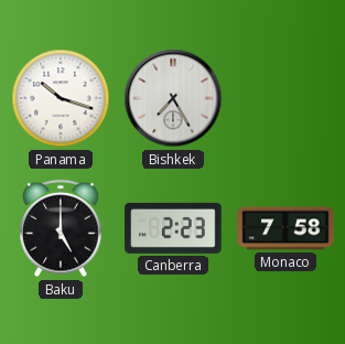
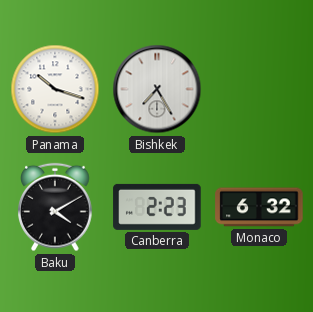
Baku: 5:00 -> 4:10
Monaco: 7:58 -> 6:32
